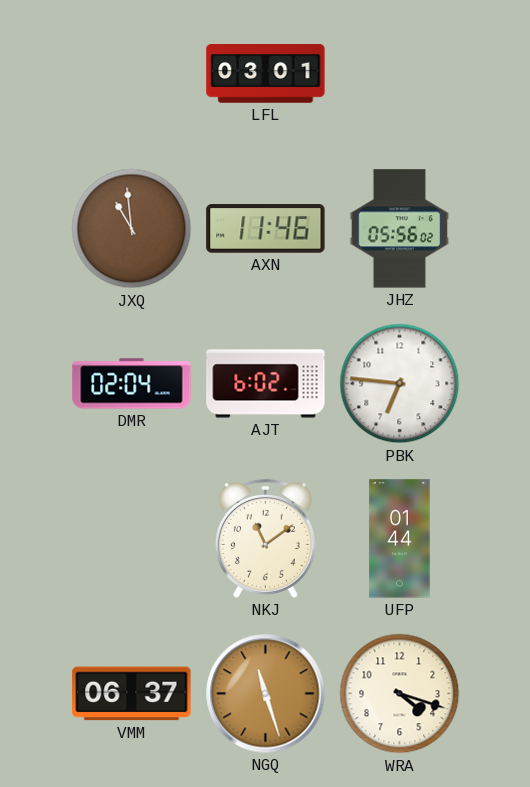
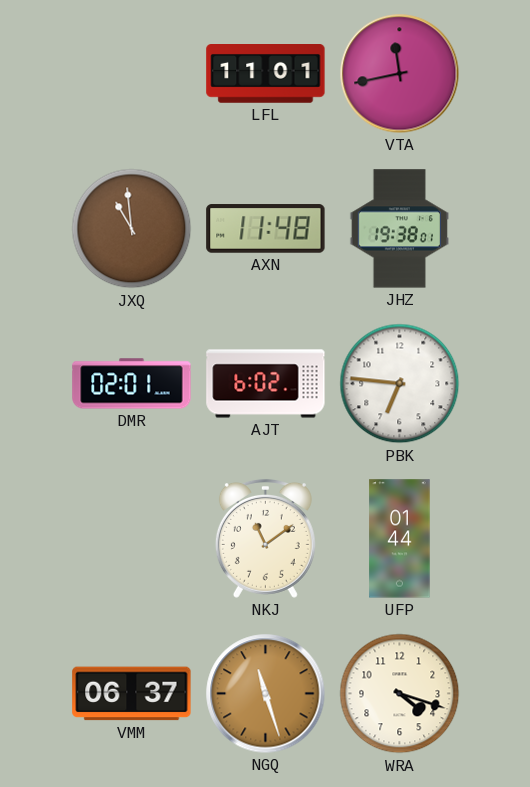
LFL: 03:01 -> 11:01
VTA: none -> 11:43
AXN: 11:46 -> 11:48
JHZ: 05:56 -> 19:38
DMR: 02:04 -> 02:01
